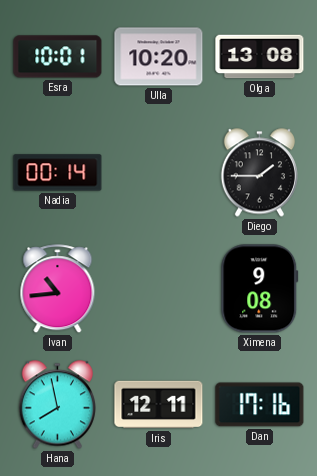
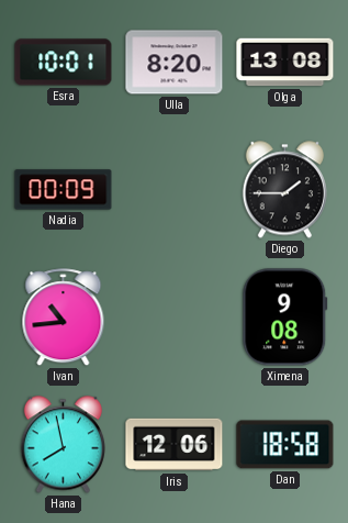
Ulla: 10:20 -> 8:20
Nadia: 00:14 -> 00:09
Iris: 12:11 -> 12:06
Dan: 17:16 -> 18:58
